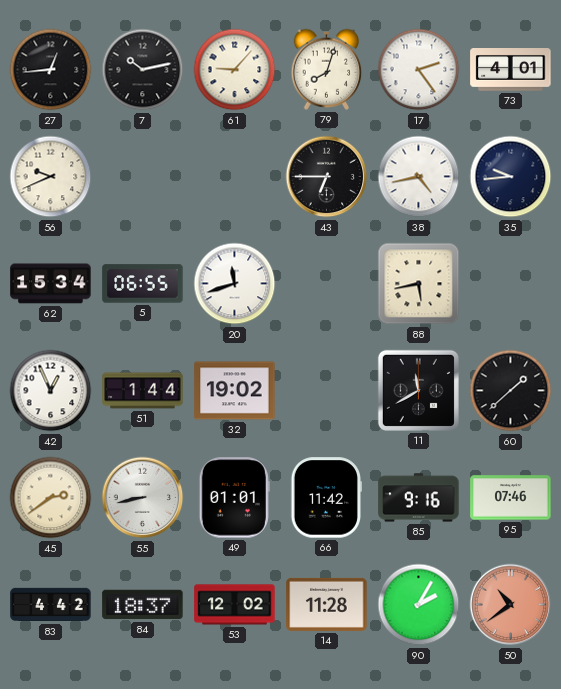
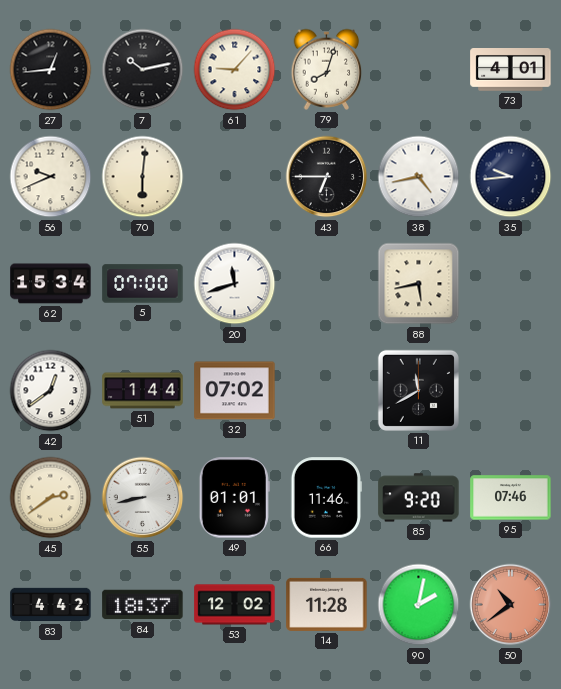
17: 2:24 -> none
70: none -> 6:01
5: 06:55 -> 07:00
42: 12:56 -> 12:39
32: 19:02 -> 07:02
60: 1:38 -> none
66: 11:42 -> 11:46
85: 9:16 -> 9:20
90: 2:05 -> 2:02
